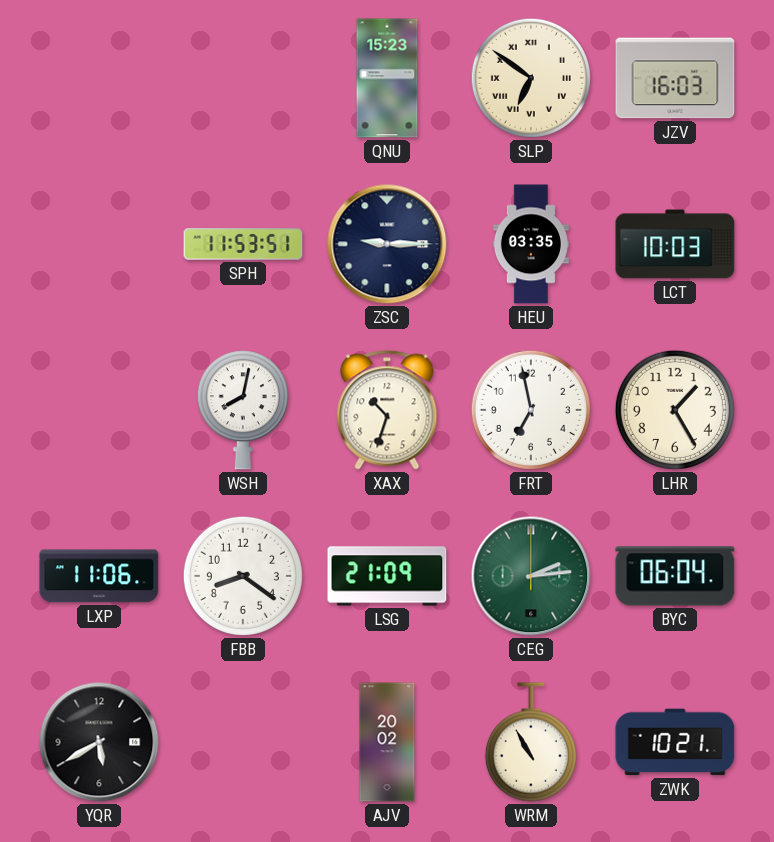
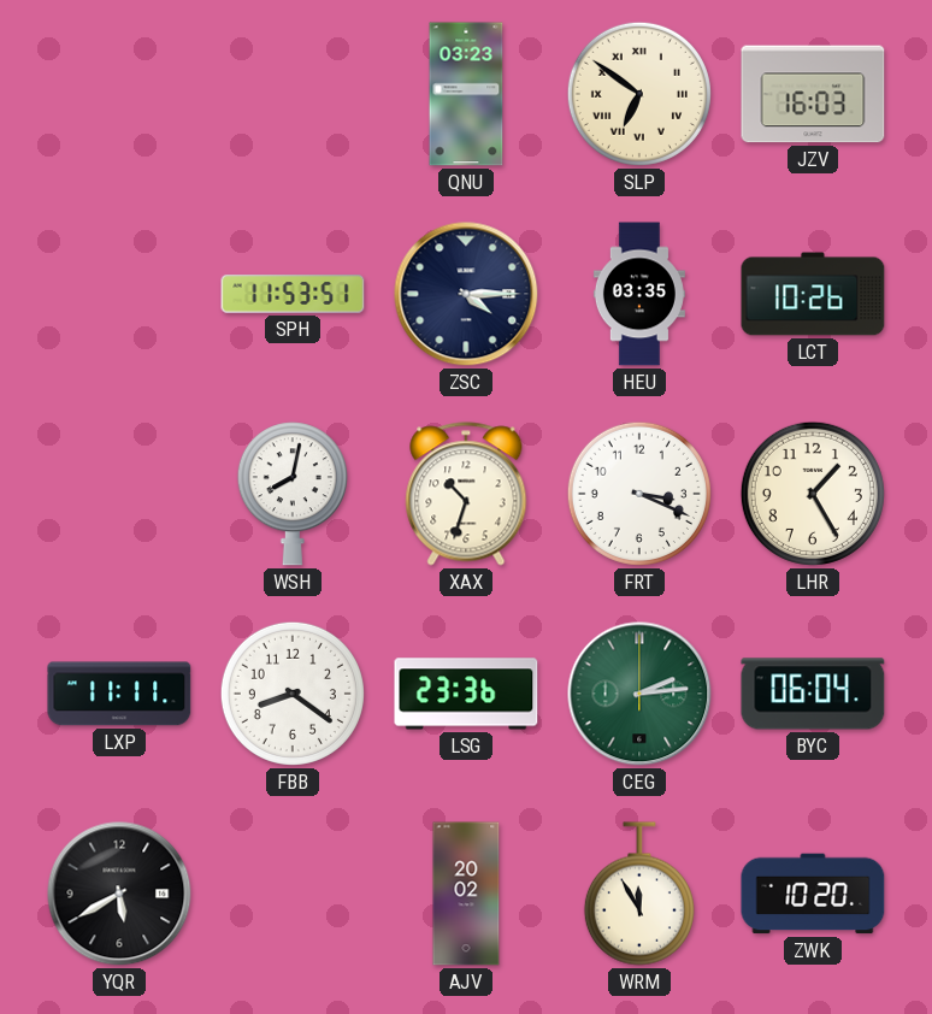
QNU: 15:23 -> 03:23
ZSC: 9:15 -> 4:15
LCT: 10:03 -> 10:26
FRT: 6:58 -> 3:19
LXP: 11:06 -> 11:11
LSG: 21:09 -> 23:36
WRM: 10:55 -> 11:55
ZWK: 10:21 -> 10:20
